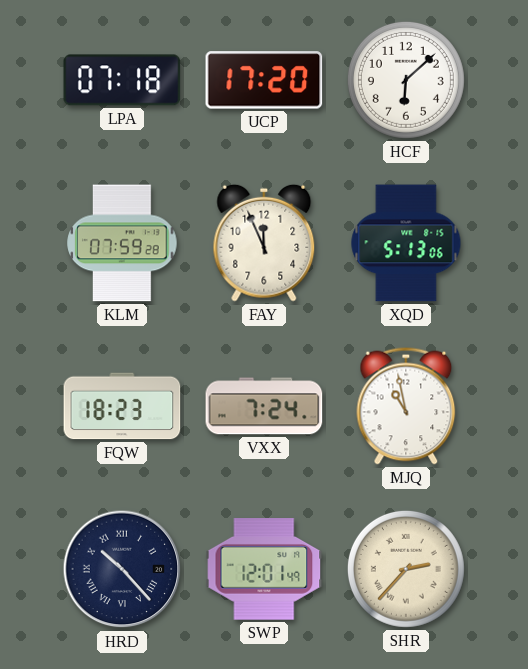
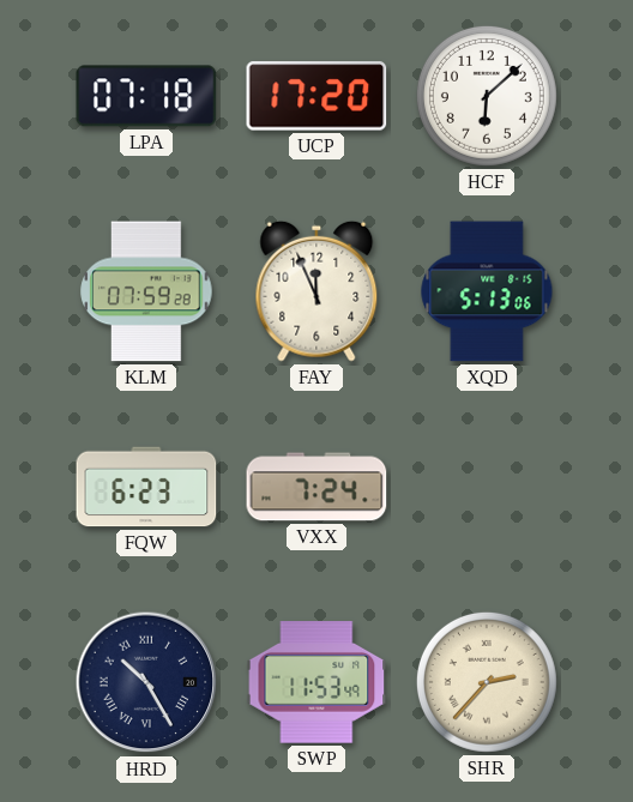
FQW: 18:23 -> 6:23
MJQ: 10:58 -> none
HRD: 10:23 -> 10:25
SWP: 12:01 -> 11:53
